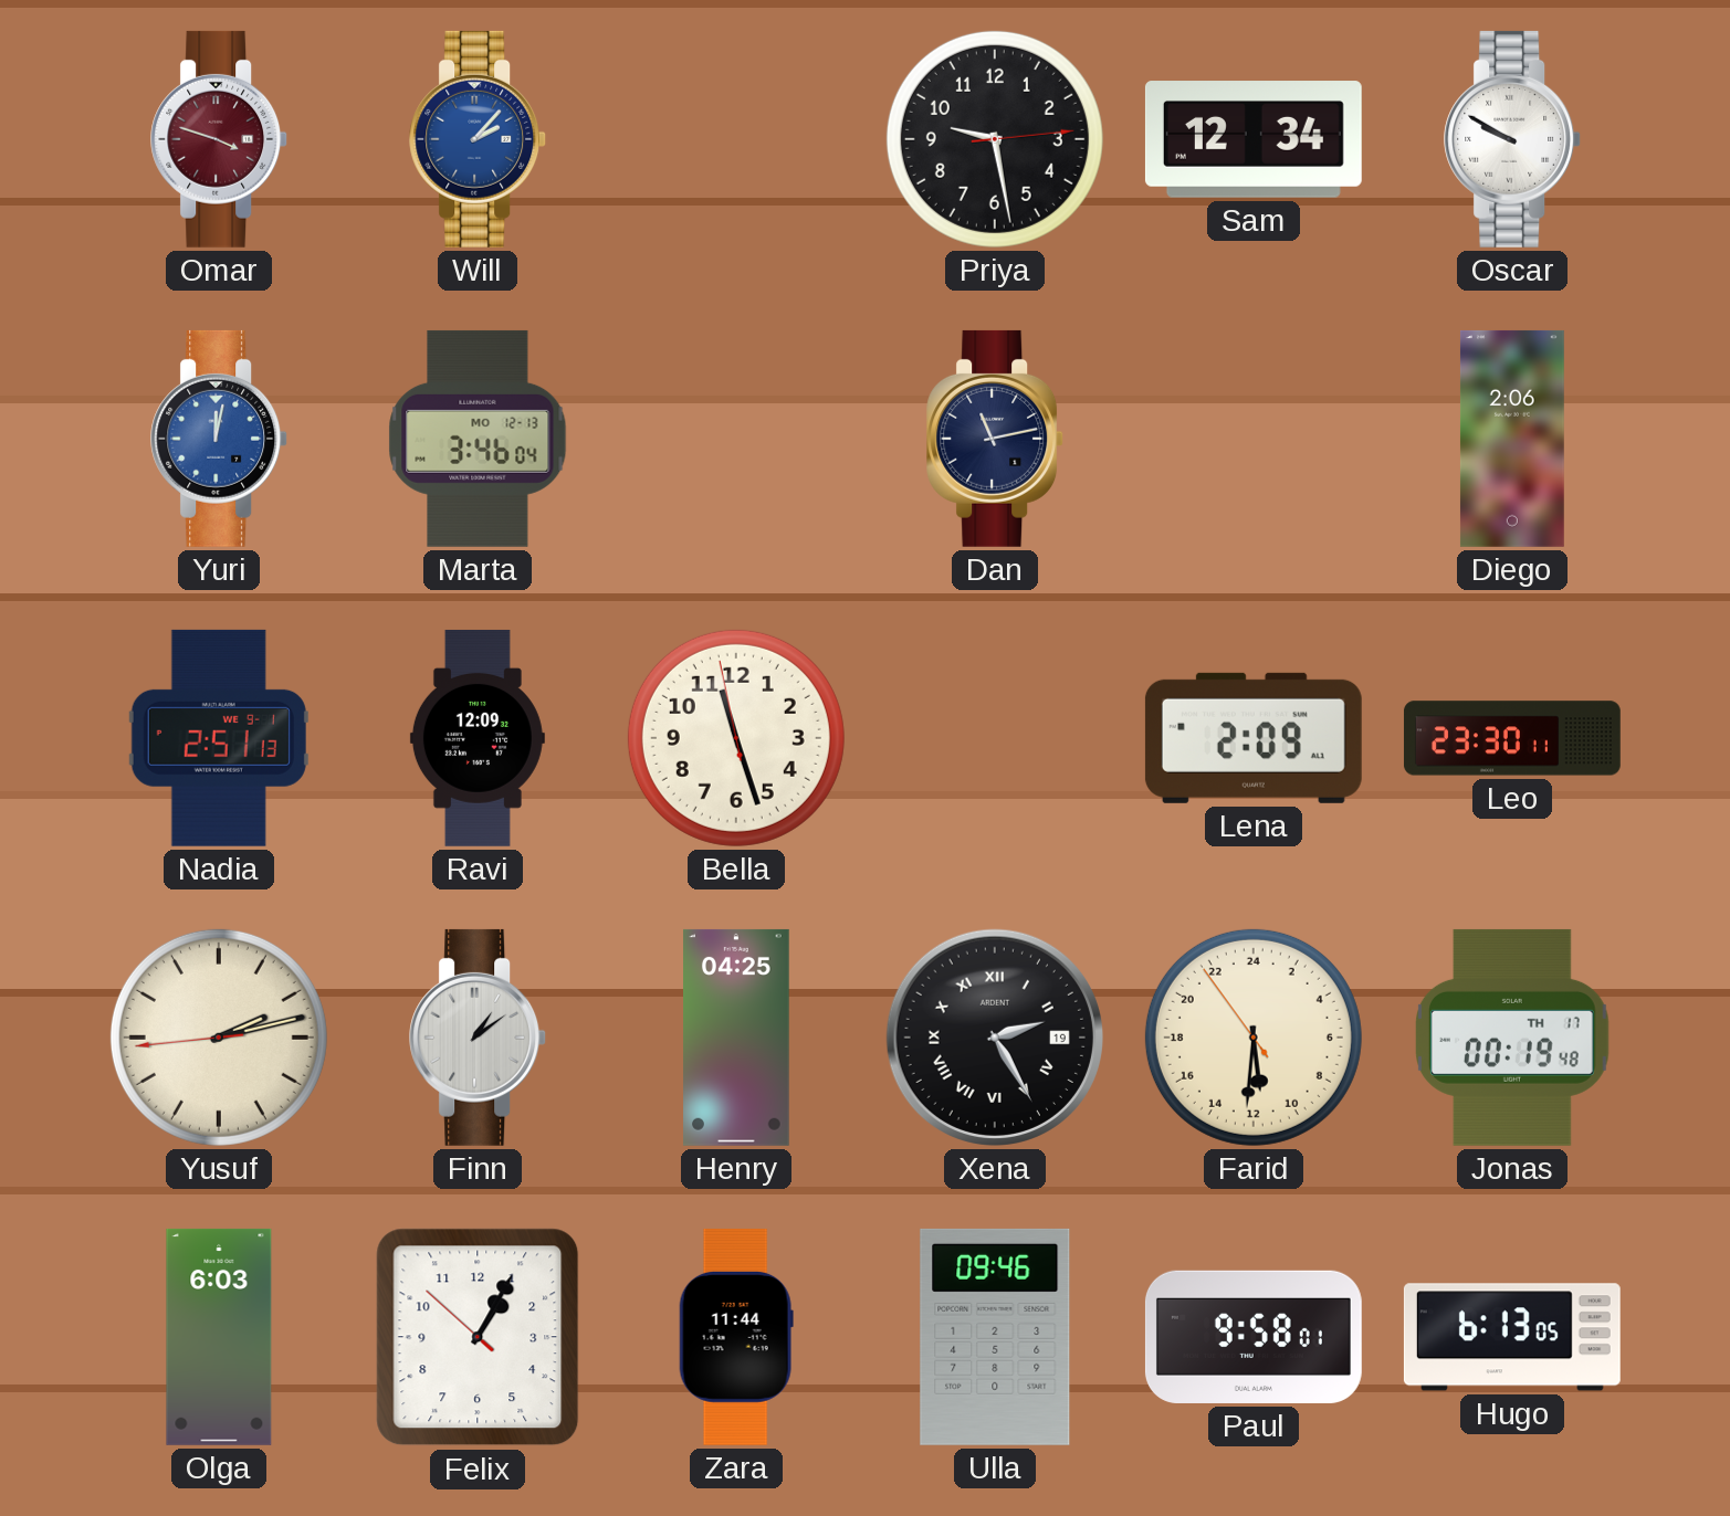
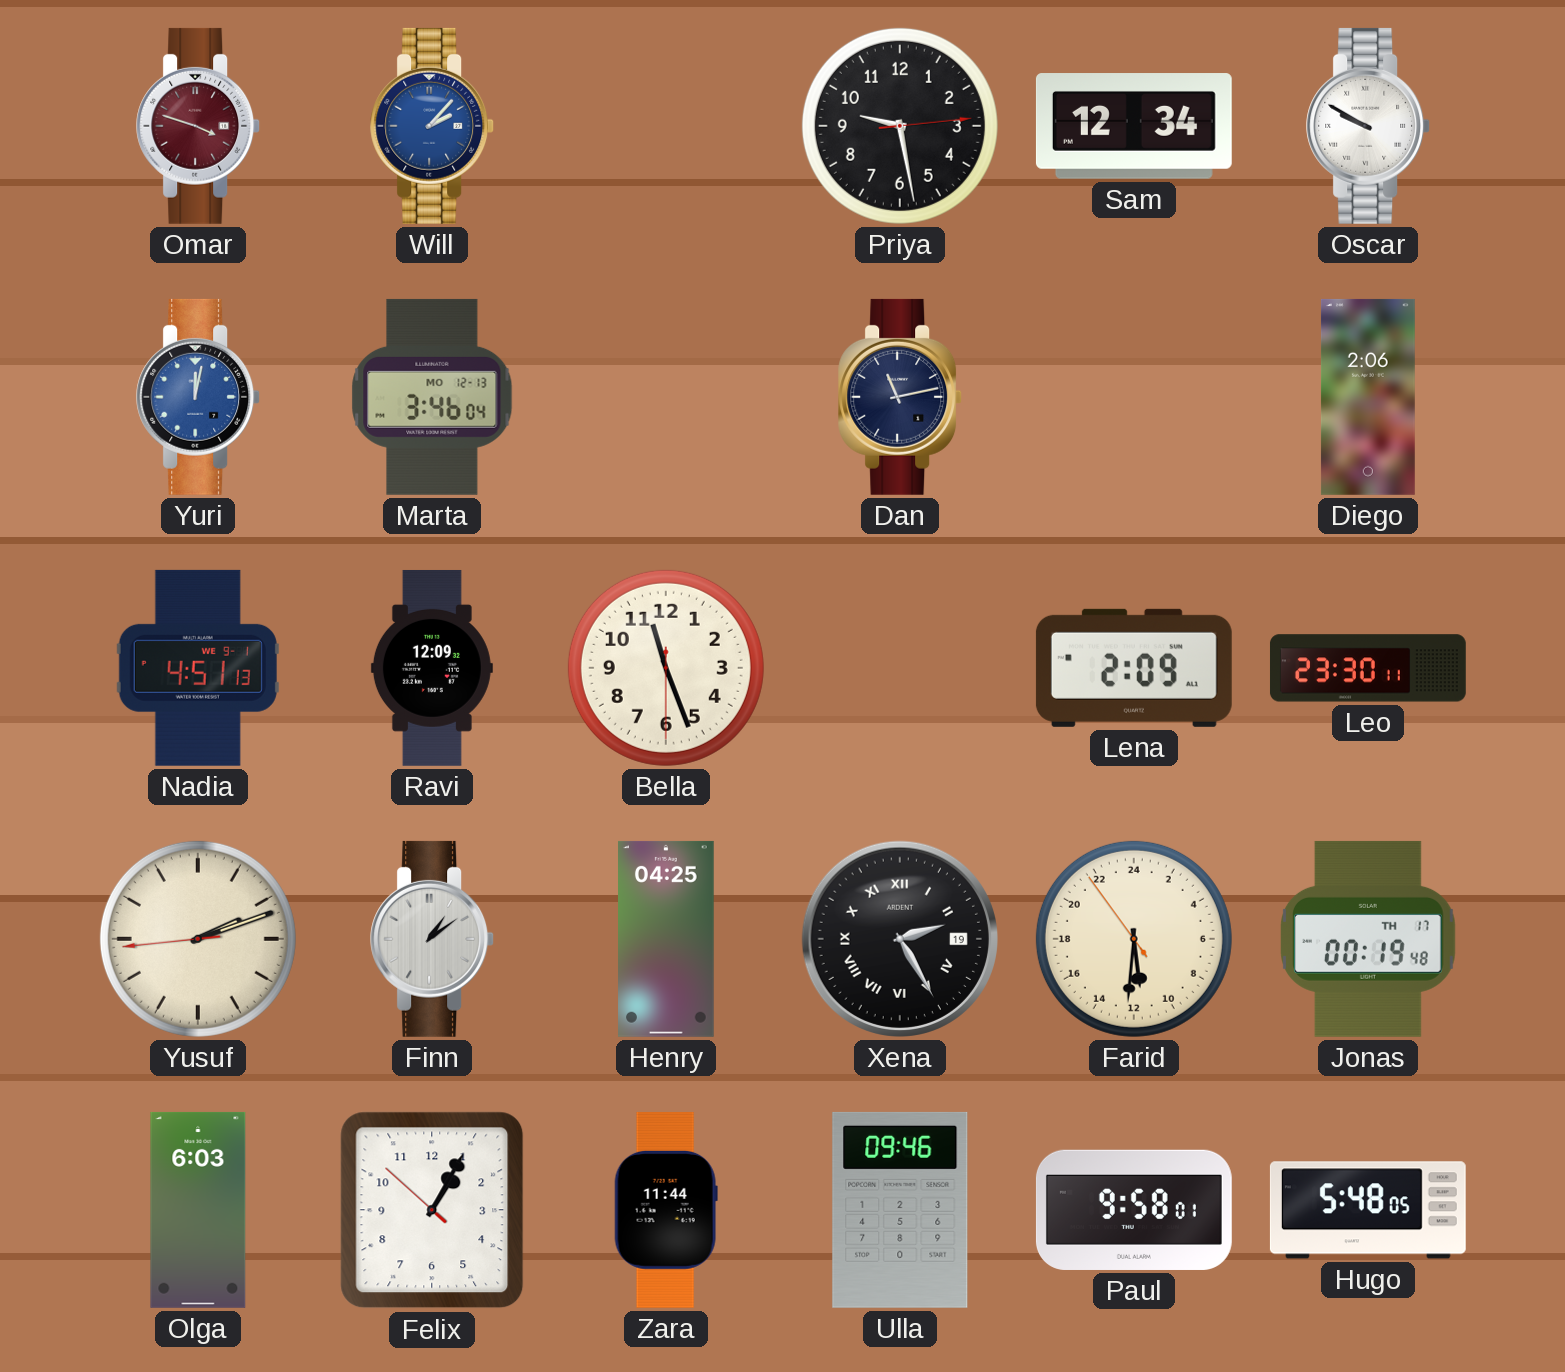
Nadia: 2:51 -> 4:51
Bella: 11:26:58 -> 11:26:30
Yusuf: 2:12 -> 2:11
Hugo: 6:13 -> 5:48
